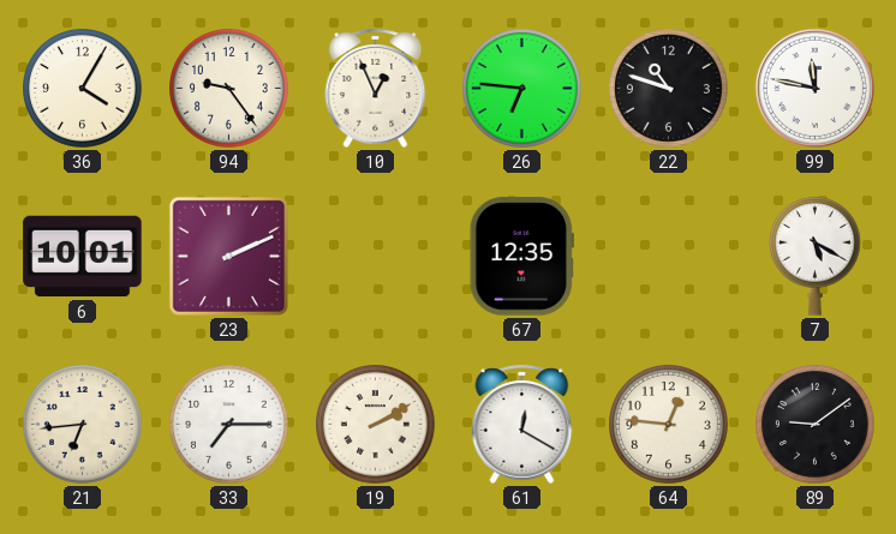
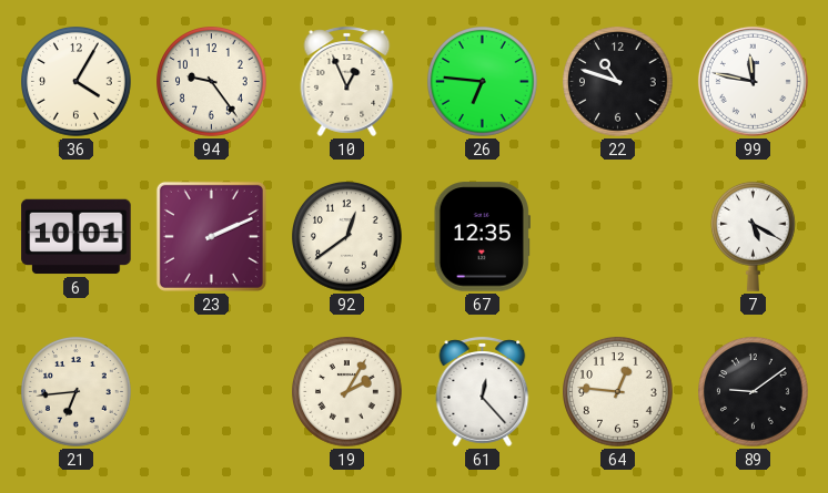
92: none -> 12:39
33: 7:15 -> none
19: 2:10 -> 2:05
61: 12:20 -> 12:23
